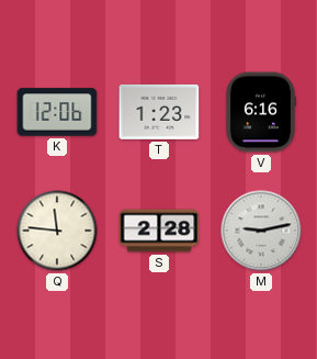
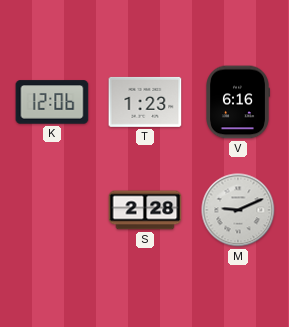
Q: 11:46 -> none
M: 9:13 -> 9:11
